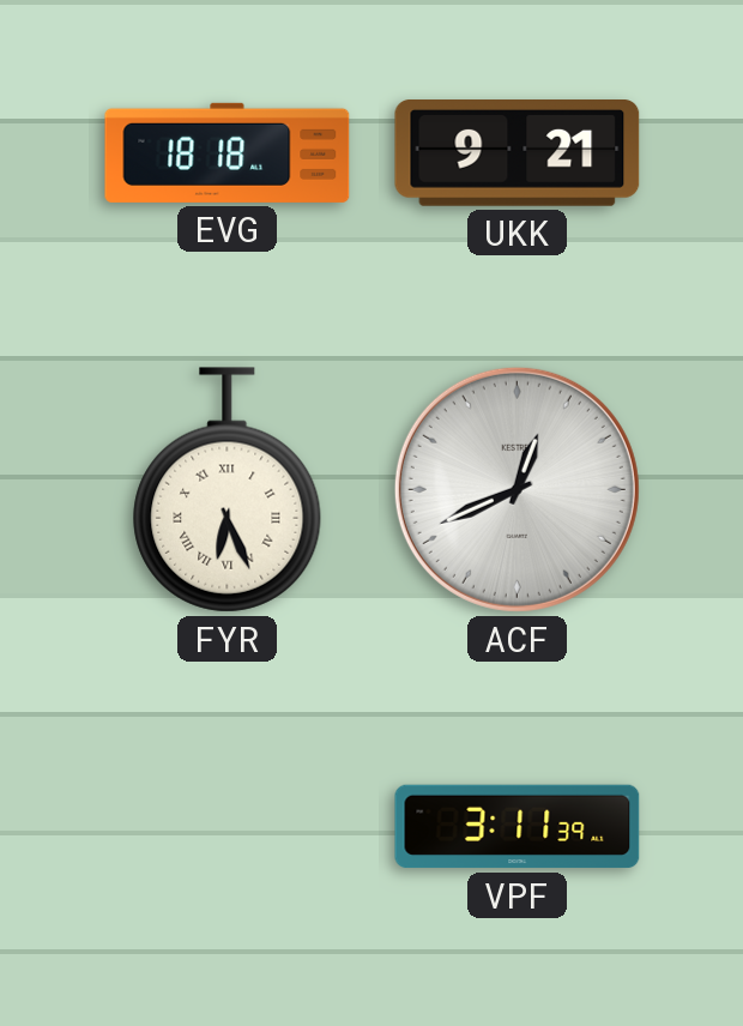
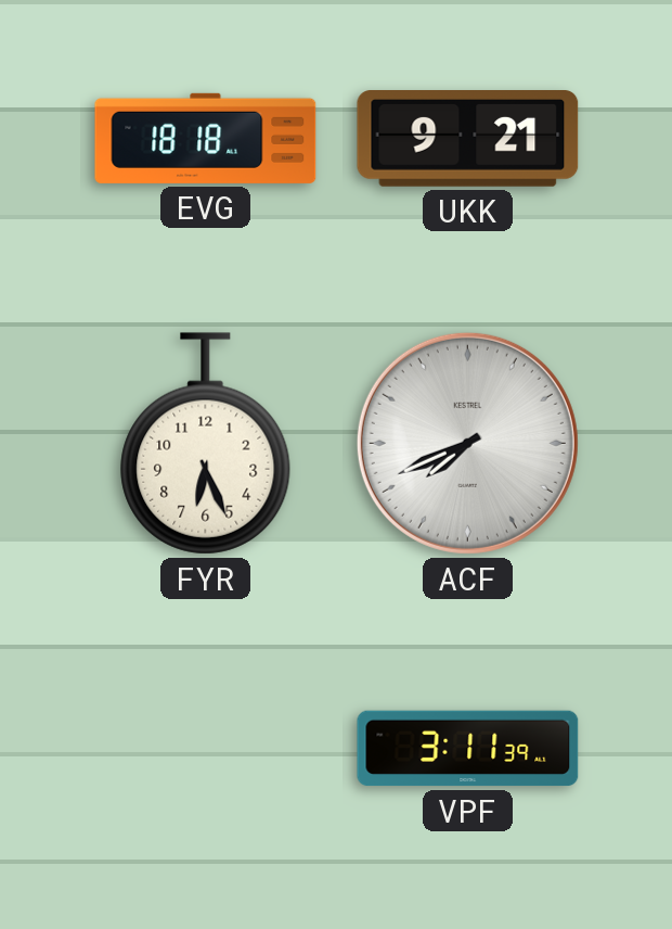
FYR numerals: Roman -> Arabic
ACF: 12:41 -> 7:41
